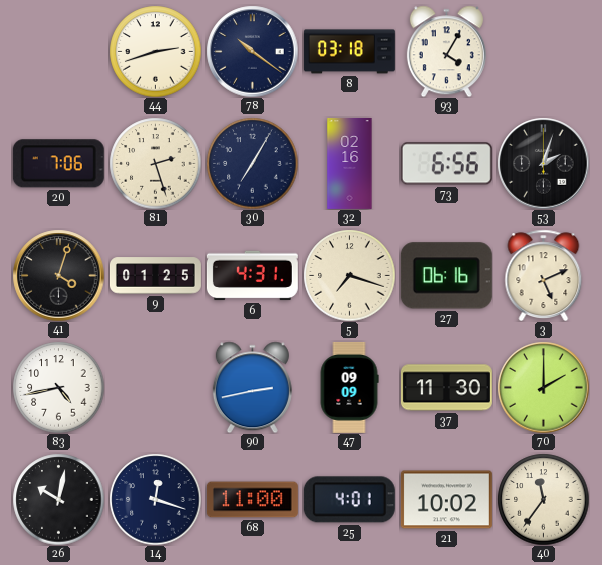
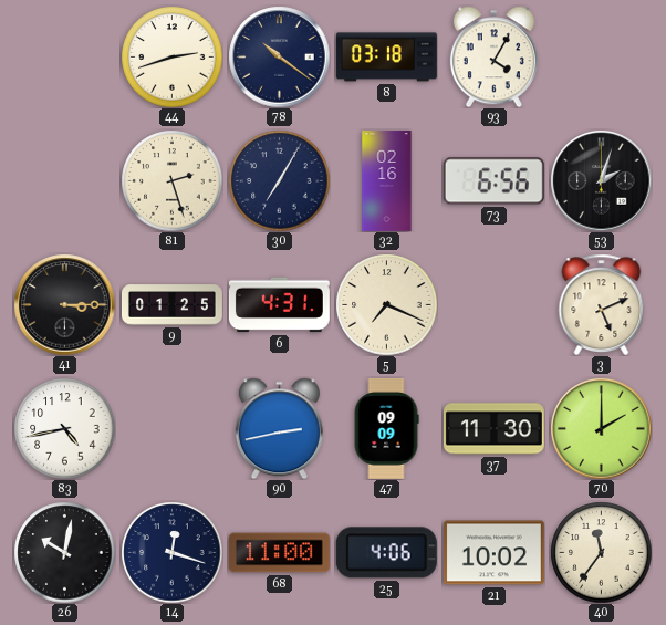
20: 7:06 -> none
41: 4:03 -> 3:15
5: 7:18 -> 7:19
27: 06:16 -> none
25: 4:01 -> 4:06
